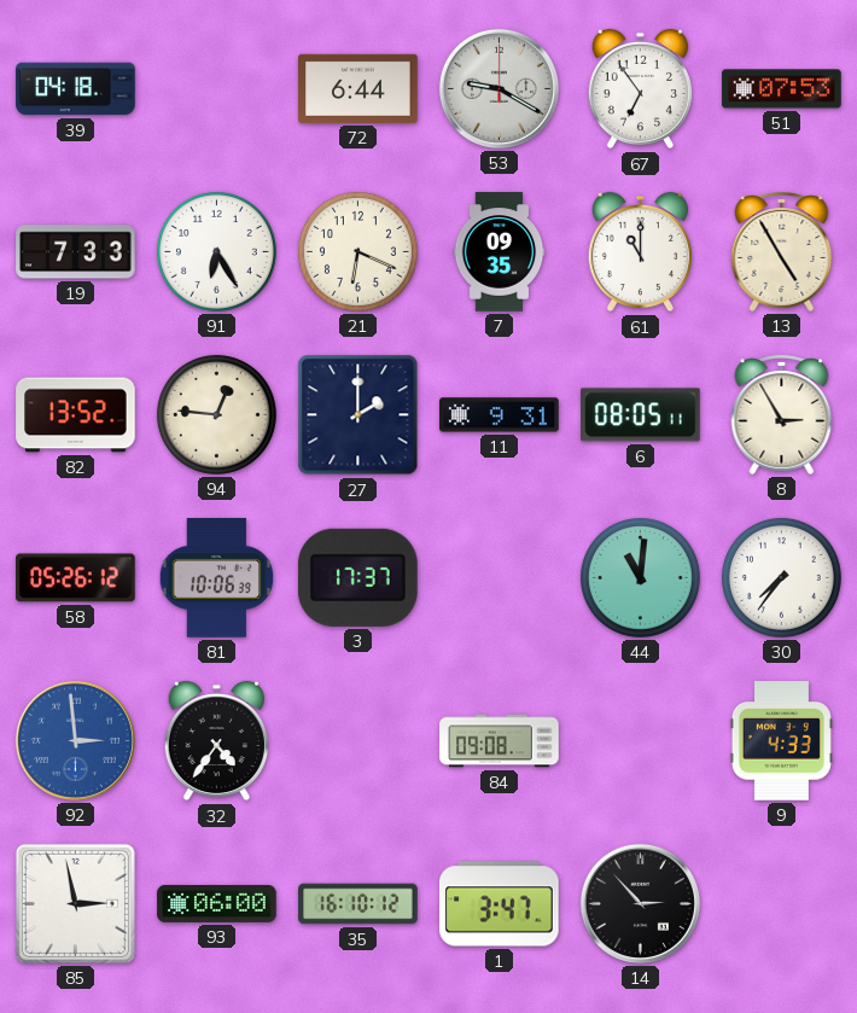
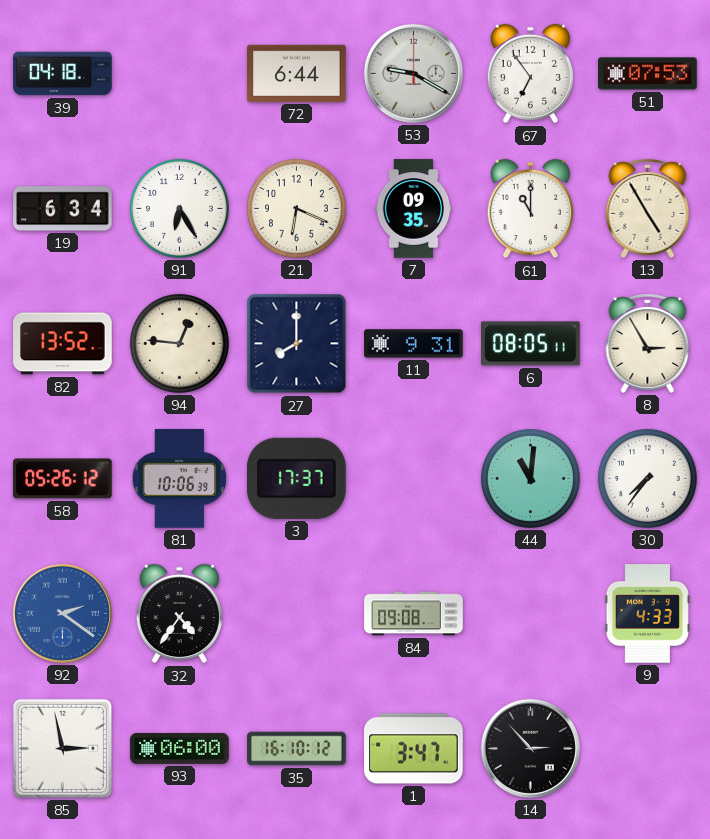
19: 7:33 -> 6:34
27: 2:00 -> 8:00
92: 2:59 -> 2:21
